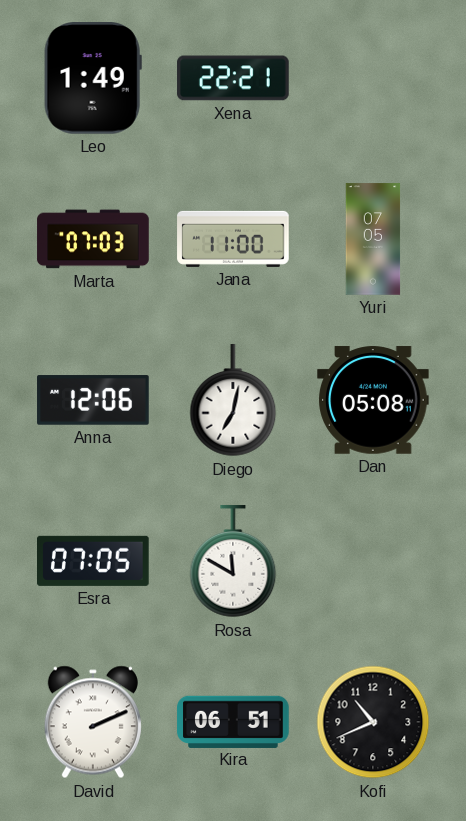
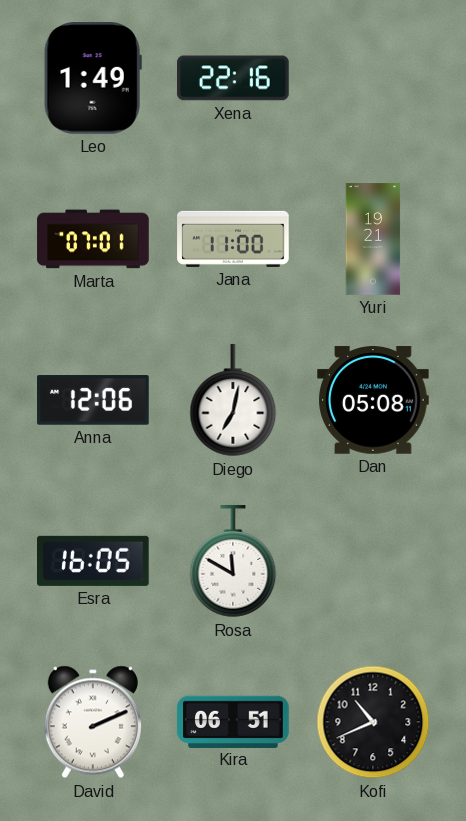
Xena: 22:21 -> 22:16
Marta: 07:03 -> 07:01
Yuri: 07:05 -> 19:21
Esra: 07:05 -> 16:05
